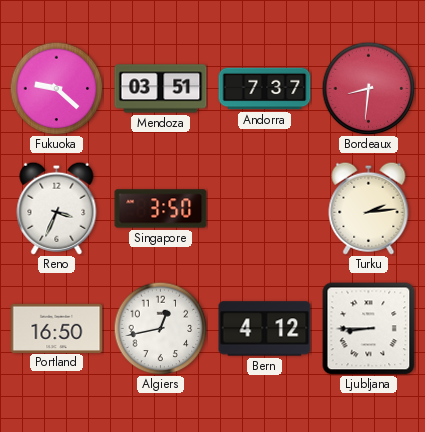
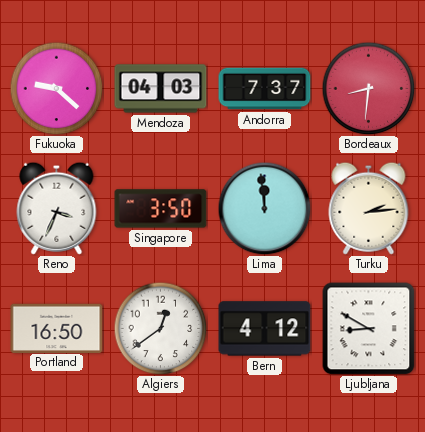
Mendoza: 03:51 -> 04:03
Lima: none -> 11:59
Algiers: 12:43 -> 12:39
Ljubljana: 8:45 -> 8:50
